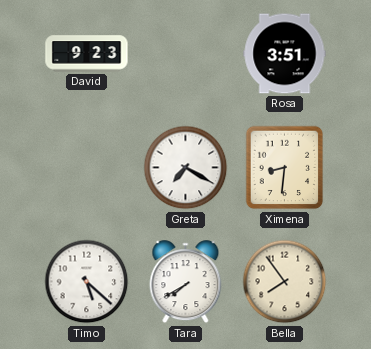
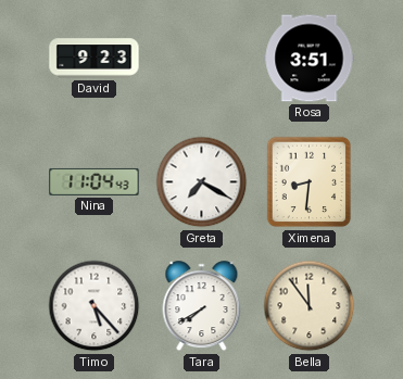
Nina: none -> 11:04
Timo: 5:22 -> 5:23
Bella: 7:54 -> 11:54
